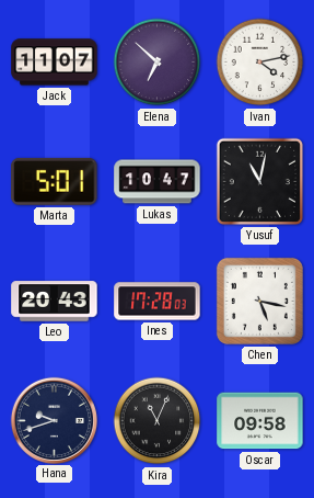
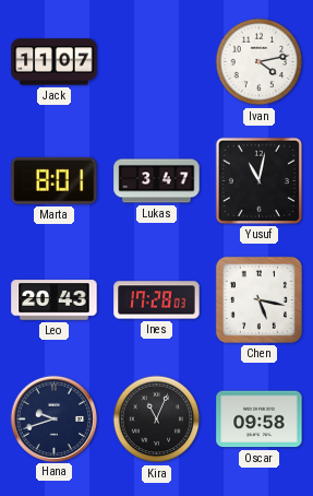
Elena: 6:52 -> none
Marta: 5:01 -> 8:01
Lukas: 10:47 -> 3:47
